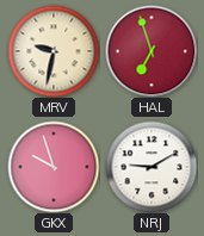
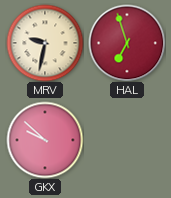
GKX: 9:57 -> 9:52
NRJ: 9:10 -> none
